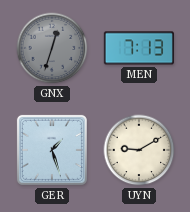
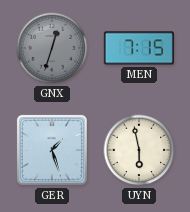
MEN: 7:13 -> 7:15
UYN: 9:10 -> 5:58
